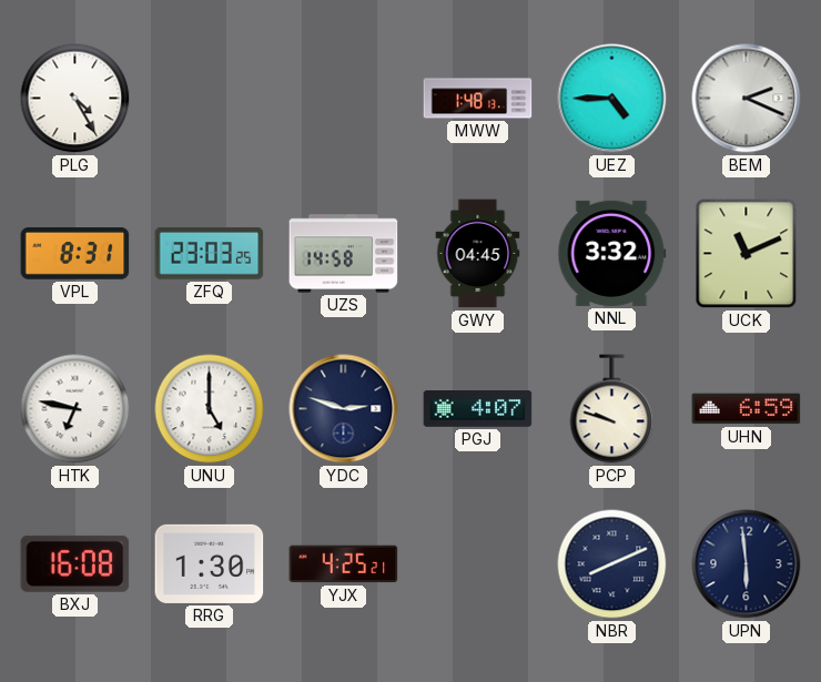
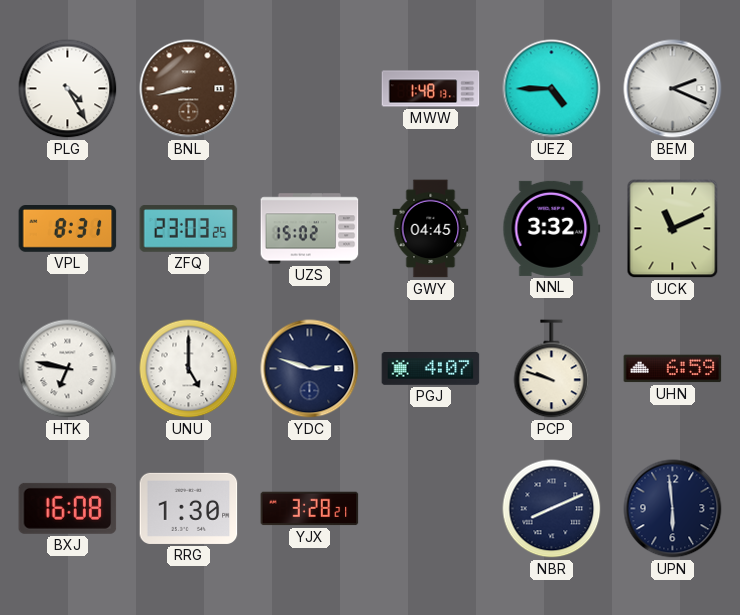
BNL: none -> 8:43
UZS: 14:58 -> 15:02
YJX: 4:25 -> 3:28
